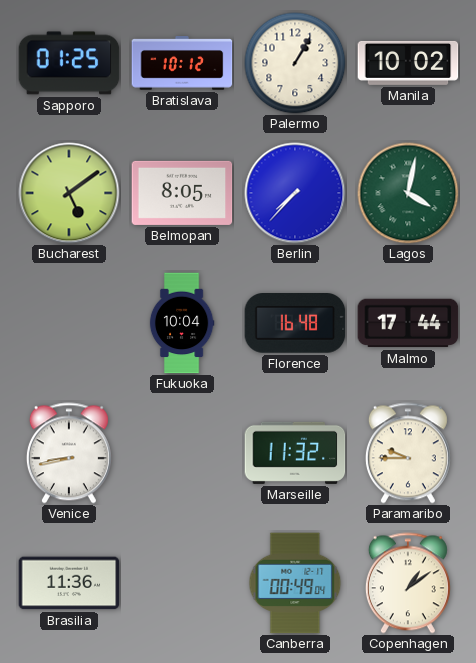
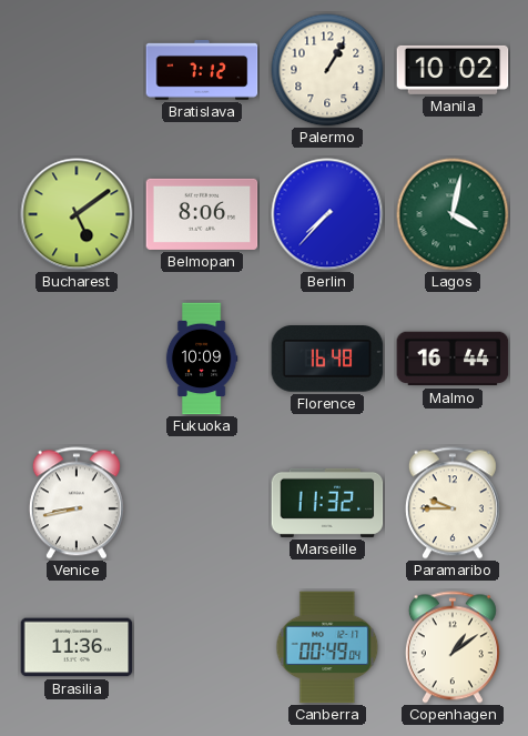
Sapporo: 01:25 -> none
Bratislava: 10:12 -> 7:12
Belmopan: 8:05 -> 8:06
Fukuoka: 10:04 -> 10:09
Malmo: 17:44 -> 16:44
